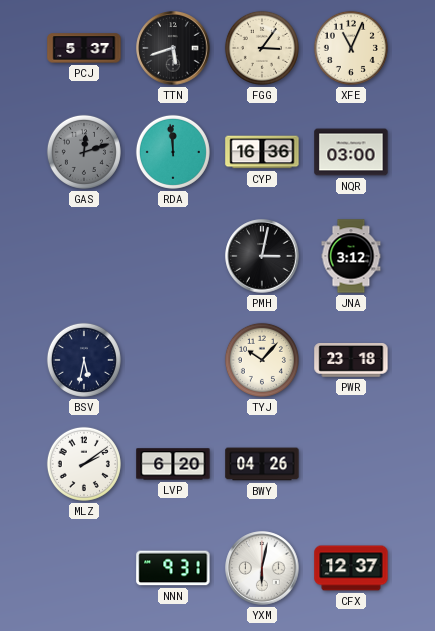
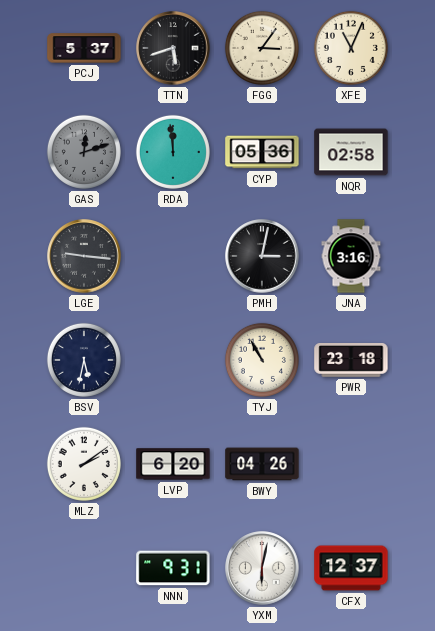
CYP: 16:36 -> 05:36
NQR: 03:00 -> 02:58
LGE: none -> 9:16
JNA: 3:12 -> 3:16
TYJ: 10:07 -> 10:55
